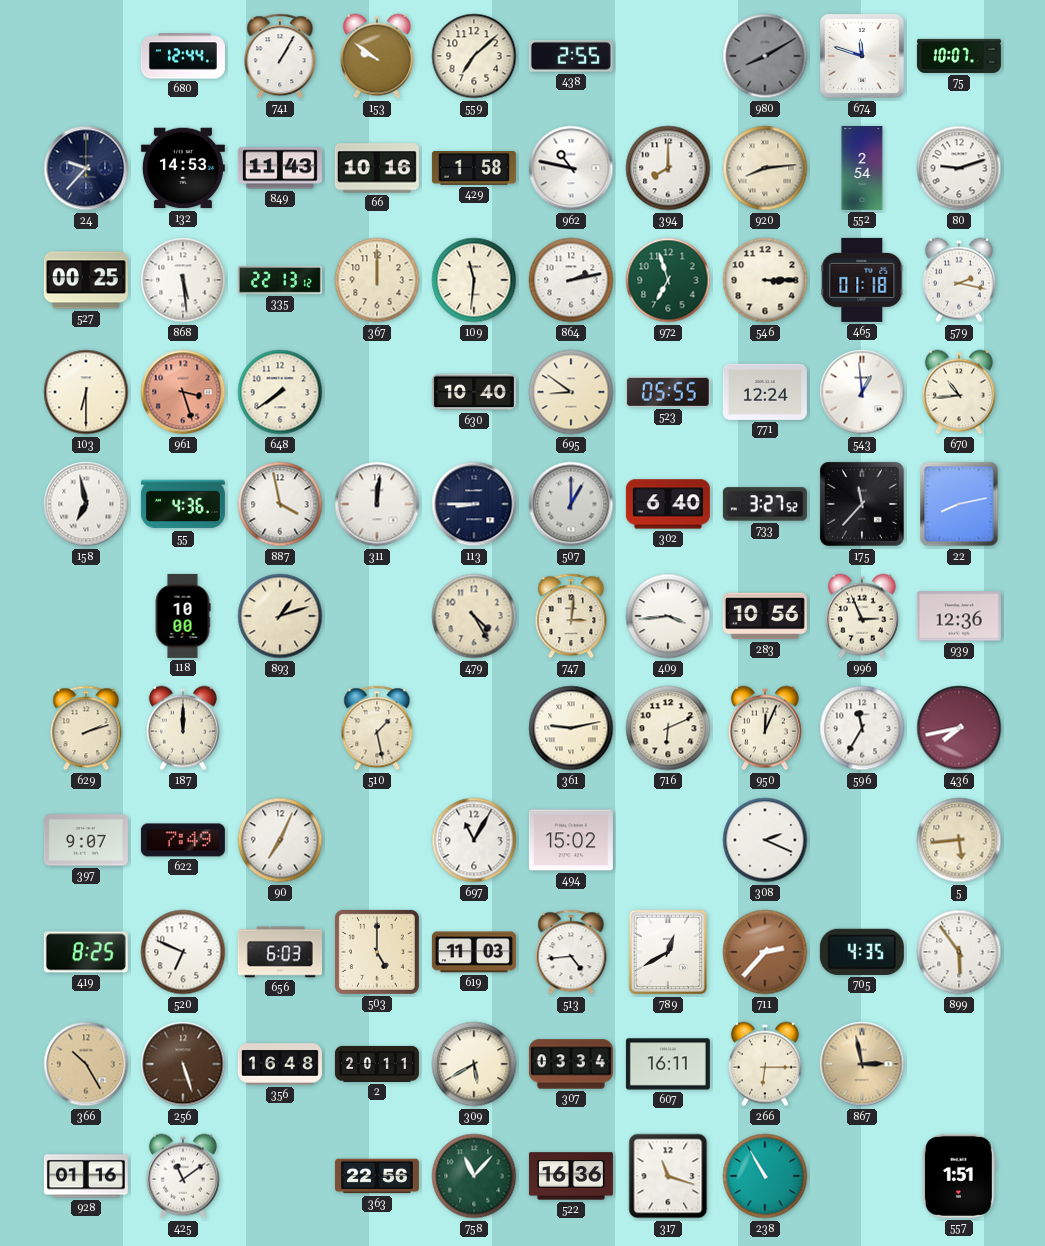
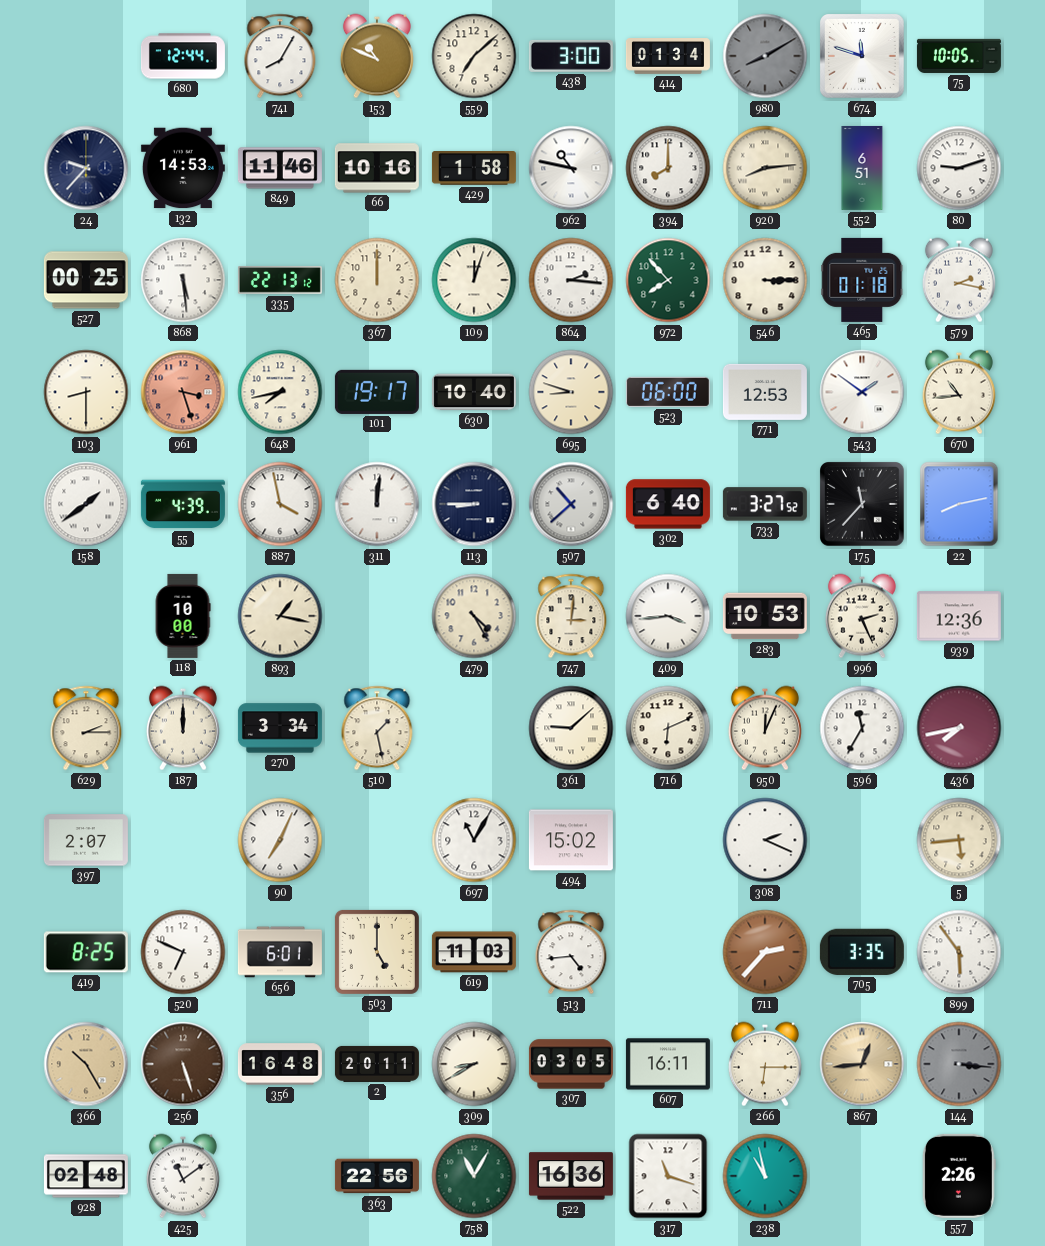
741: 1:05 -> 8:05
153: 9:51 -> 10:49
438: 2:55 -> 3:00
414: none -> 01:34
75: 10:07 -> 10:05
849: 11:43 -> 11:46
552: 2:54 -> 6:51
109: 11:31 -> 12:03
864: 2:13 -> 2:16
972: 6:57 -> 7:53
103: 6:30 -> 8:30
648: 7:39 -> 7:43
101: none -> 19:17
695: 8:51 -> 8:48
523: 05:55 -> 06:00
771: 12:24 -> 12:53
543: 12:59 -> 1:51
158: 6:58 -> 1:39
55: 4:36 -> 4:39
507: 1:00 -> 10:38
893: 1:12 -> 1:17
283: 10:56 -> 10:53
996: 2:56 -> 2:26
629: 2:12 -> 2:15
270: none -> 3:34
361: 9:13 -> 9:08
397: 9:07 -> 2:07
622: 7:49 -> none
656: 6:03 -> 6:01
789: 12:40 -> none
705: 4:35 -> 3:35
309: 5:40 -> 8:40
307: 03:34 -> 03:05
867: 2:58 -> 12:44
144: none -> 3:16
928: 01:16 -> 02:48
758: 11:07 -> 11:05
238: 10:55 -> 10:58
557: 1:51 -> 2:26
